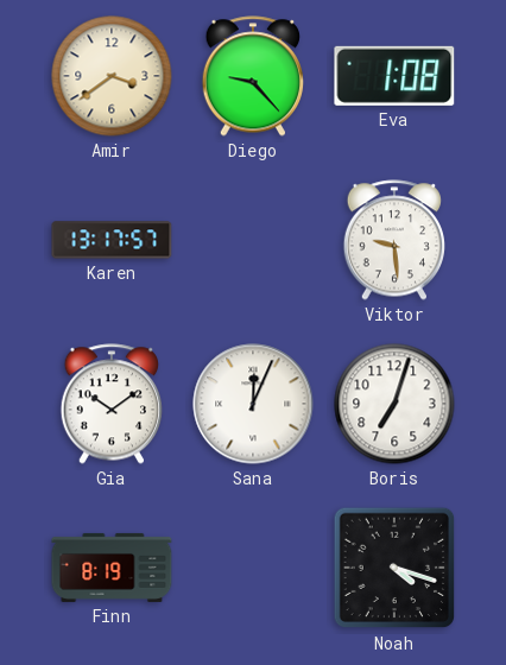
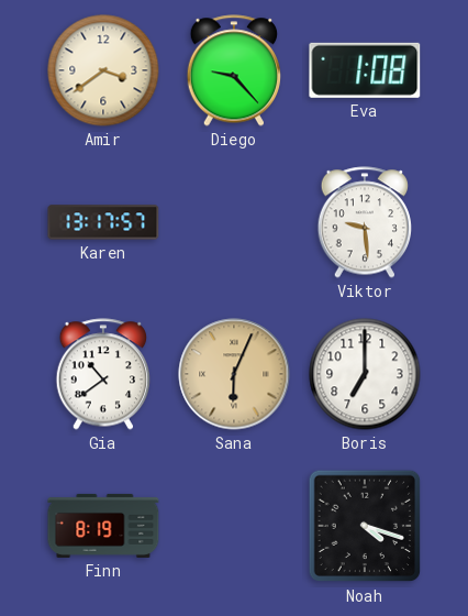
Gia: 10:09 -> 10:39
Sana: 12:04 -> 6:04
Sana dial: white -> champagne
Boris: 7:03 -> 7:00
